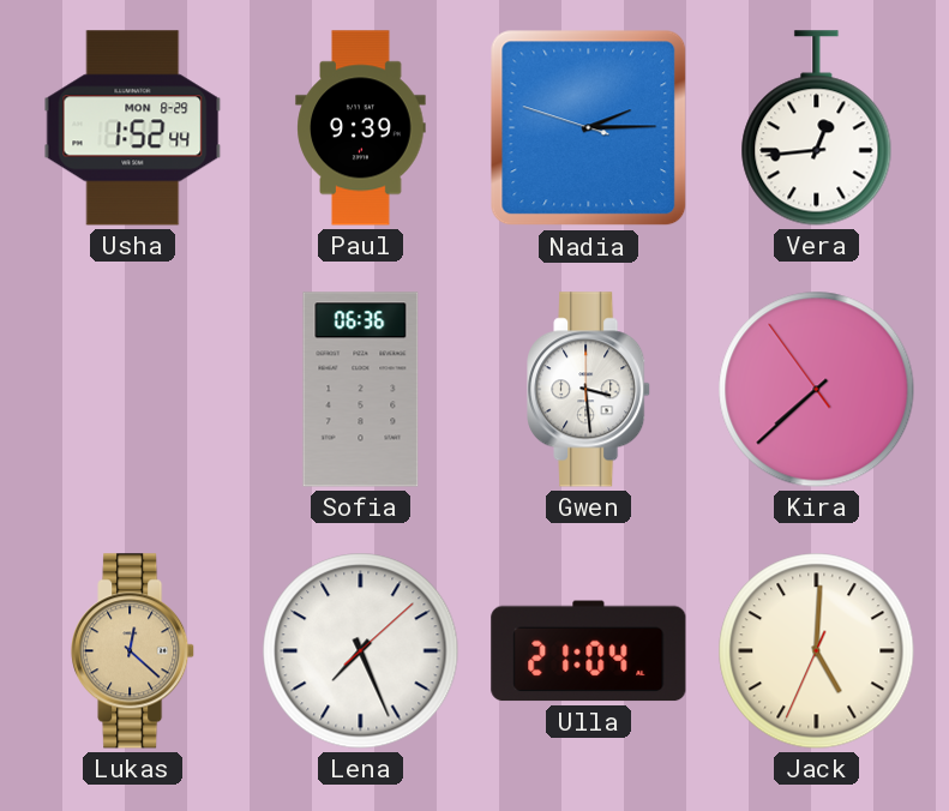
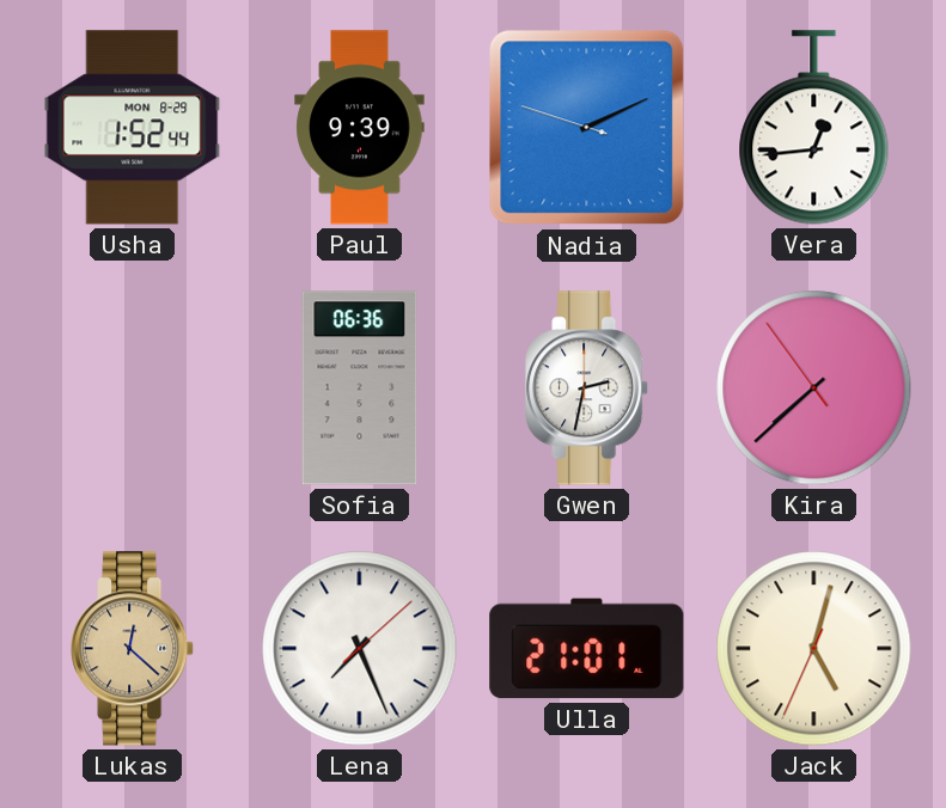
Nadia: 2:14 -> 2:10
Gwen: 3:29 -> 2:32
Ulla: 21:04 -> 21:01
Jack: 5:00 -> 5:02
